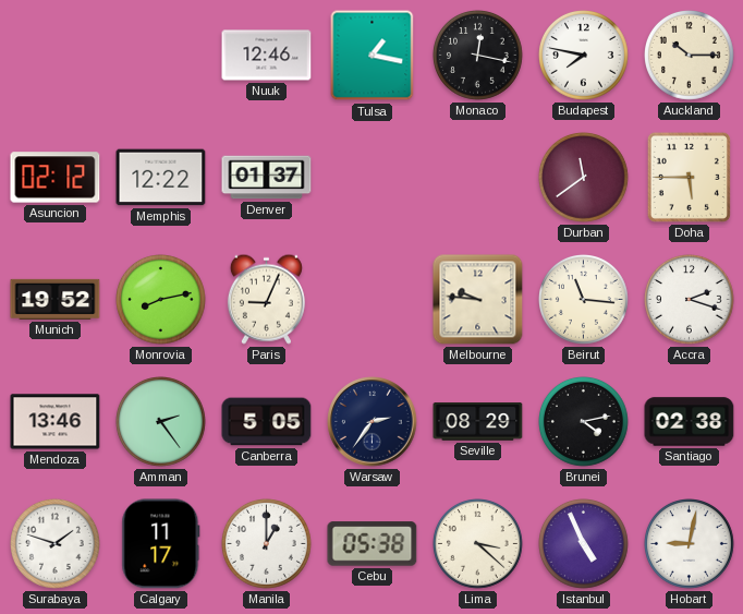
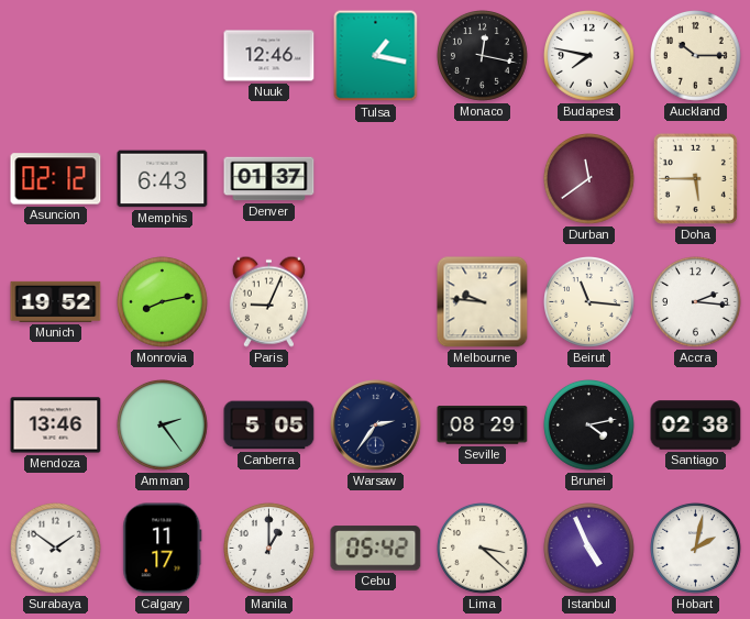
Memphis: 12:22 -> 6:43
Accra: 2:18 -> 2:16
Surabaya: 1:48 -> 1:51
Cebu: 05:38 -> 05:42
Hobart: 9:02 -> 2:02
